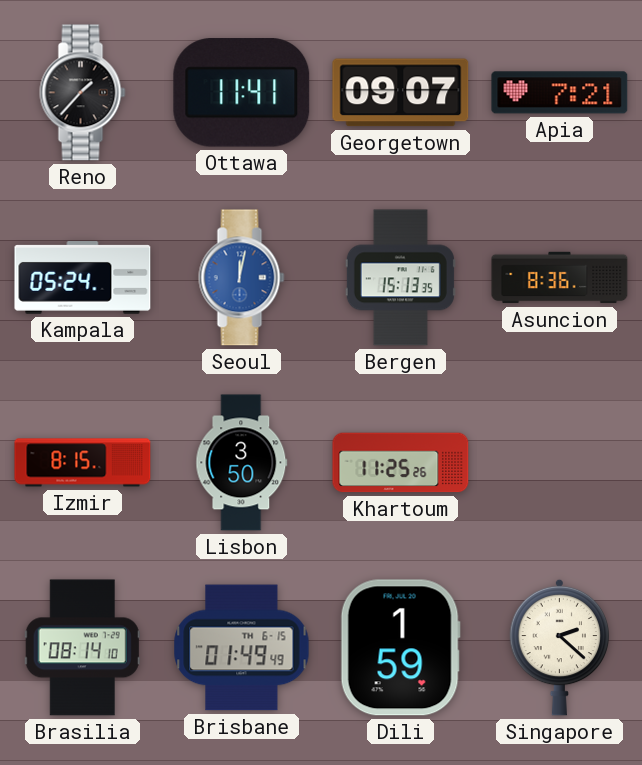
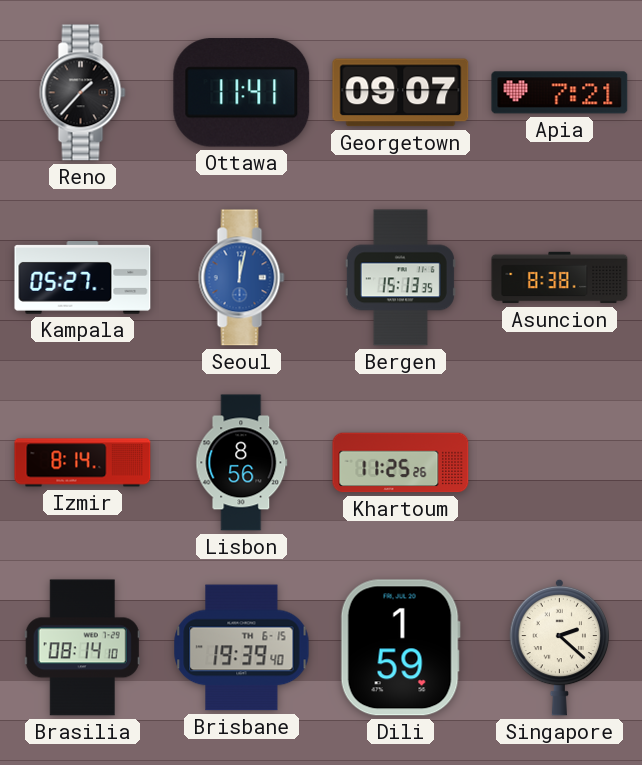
Kampala: 05:24 -> 05:27
Asuncion: 8:36 -> 8:38
Izmir: 8:15 -> 8:14
Lisbon: 3:50 -> 8:56
Brisbane: 01:49 -> 19:39
